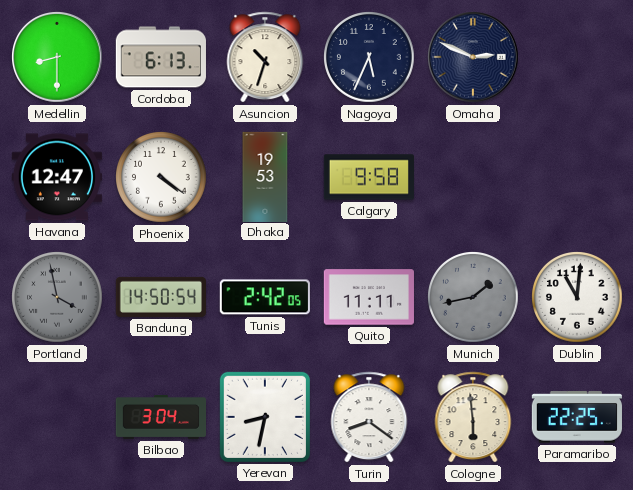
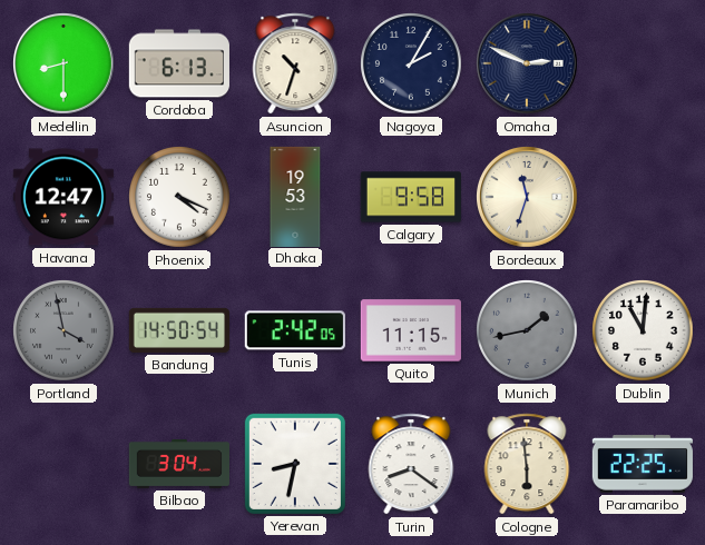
Nagoya: 5:34 -> 2:05
Phoenix: 4:21 -> 4:19
Bordeaux: none -> 11:33
Quito: 11:11 -> 11:15
